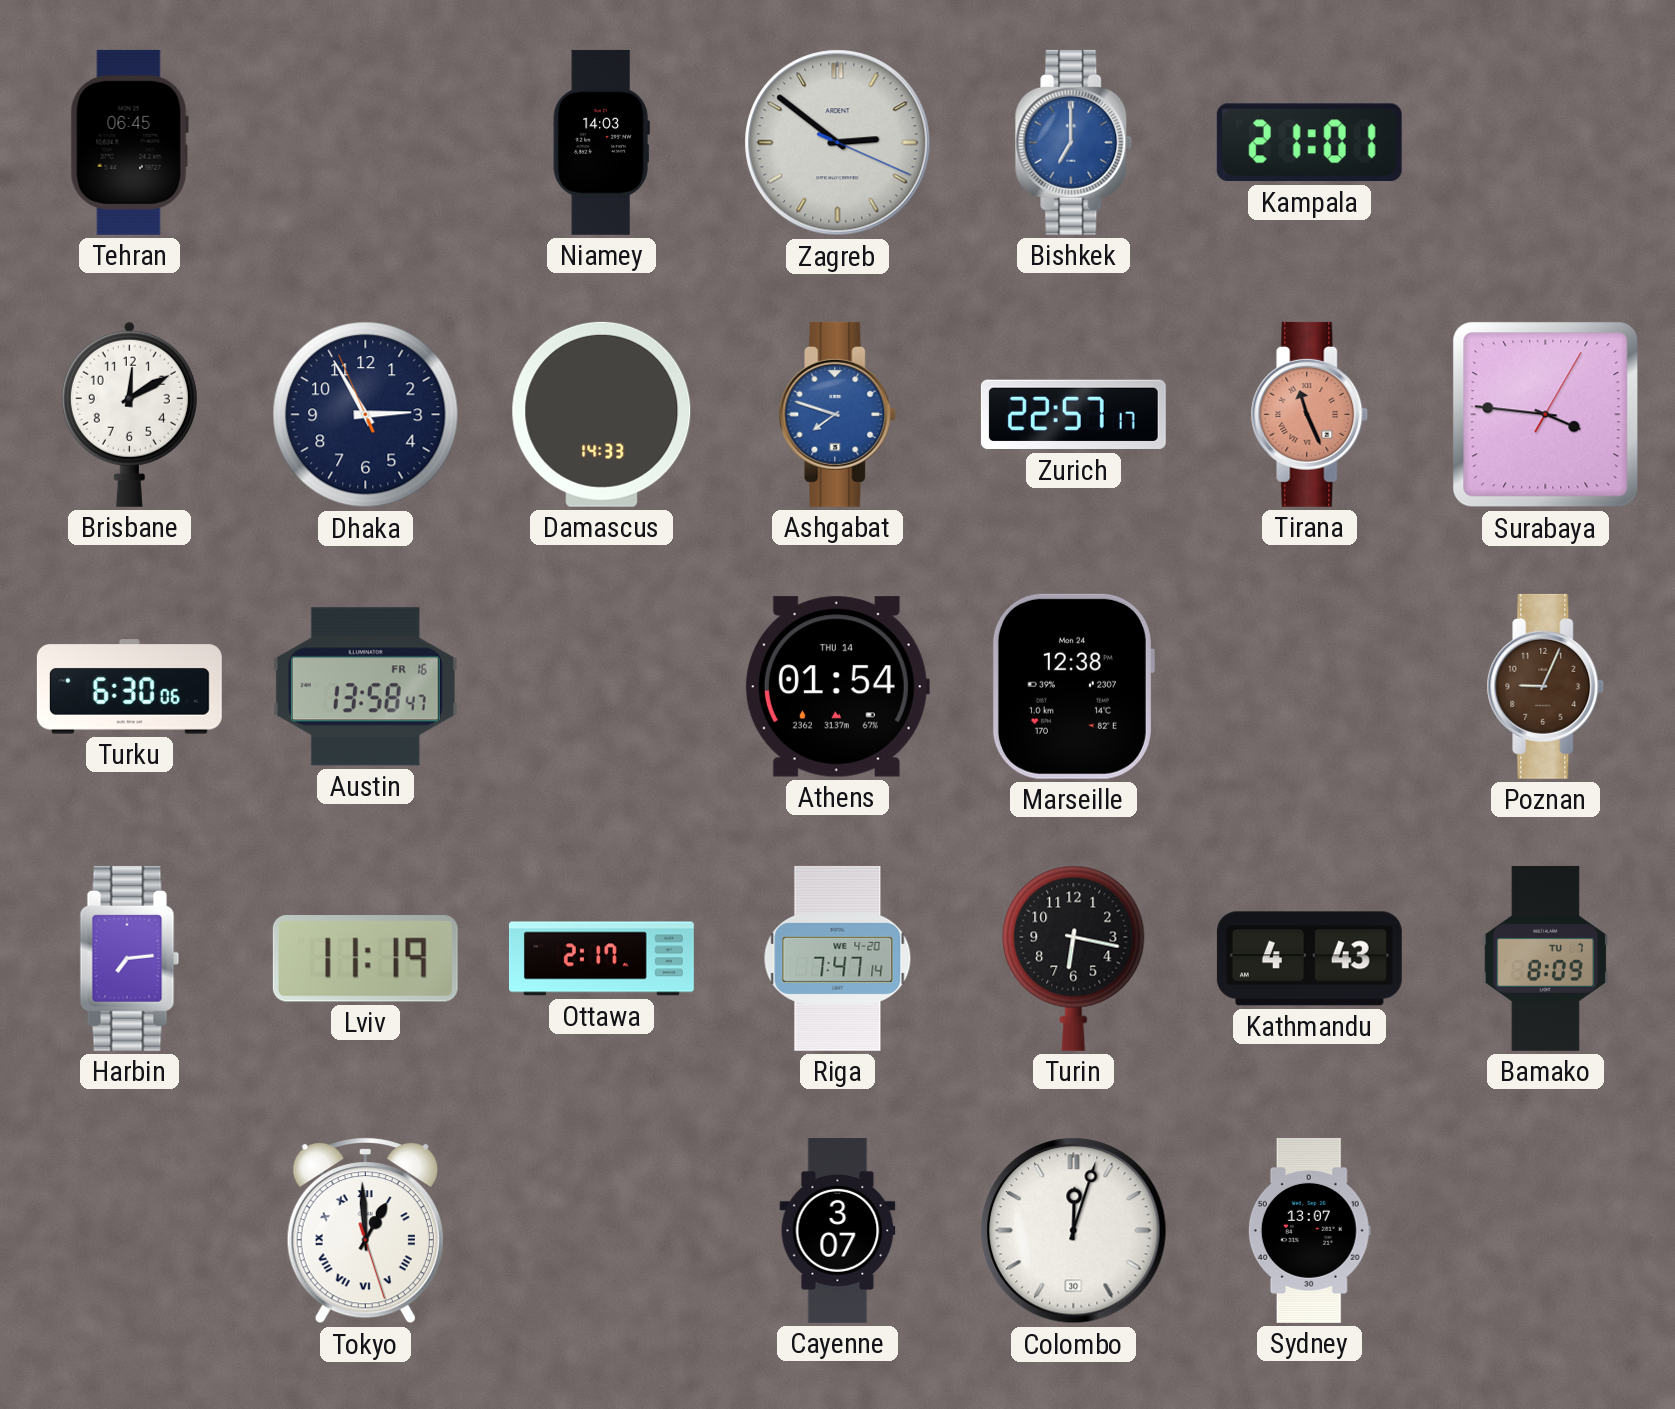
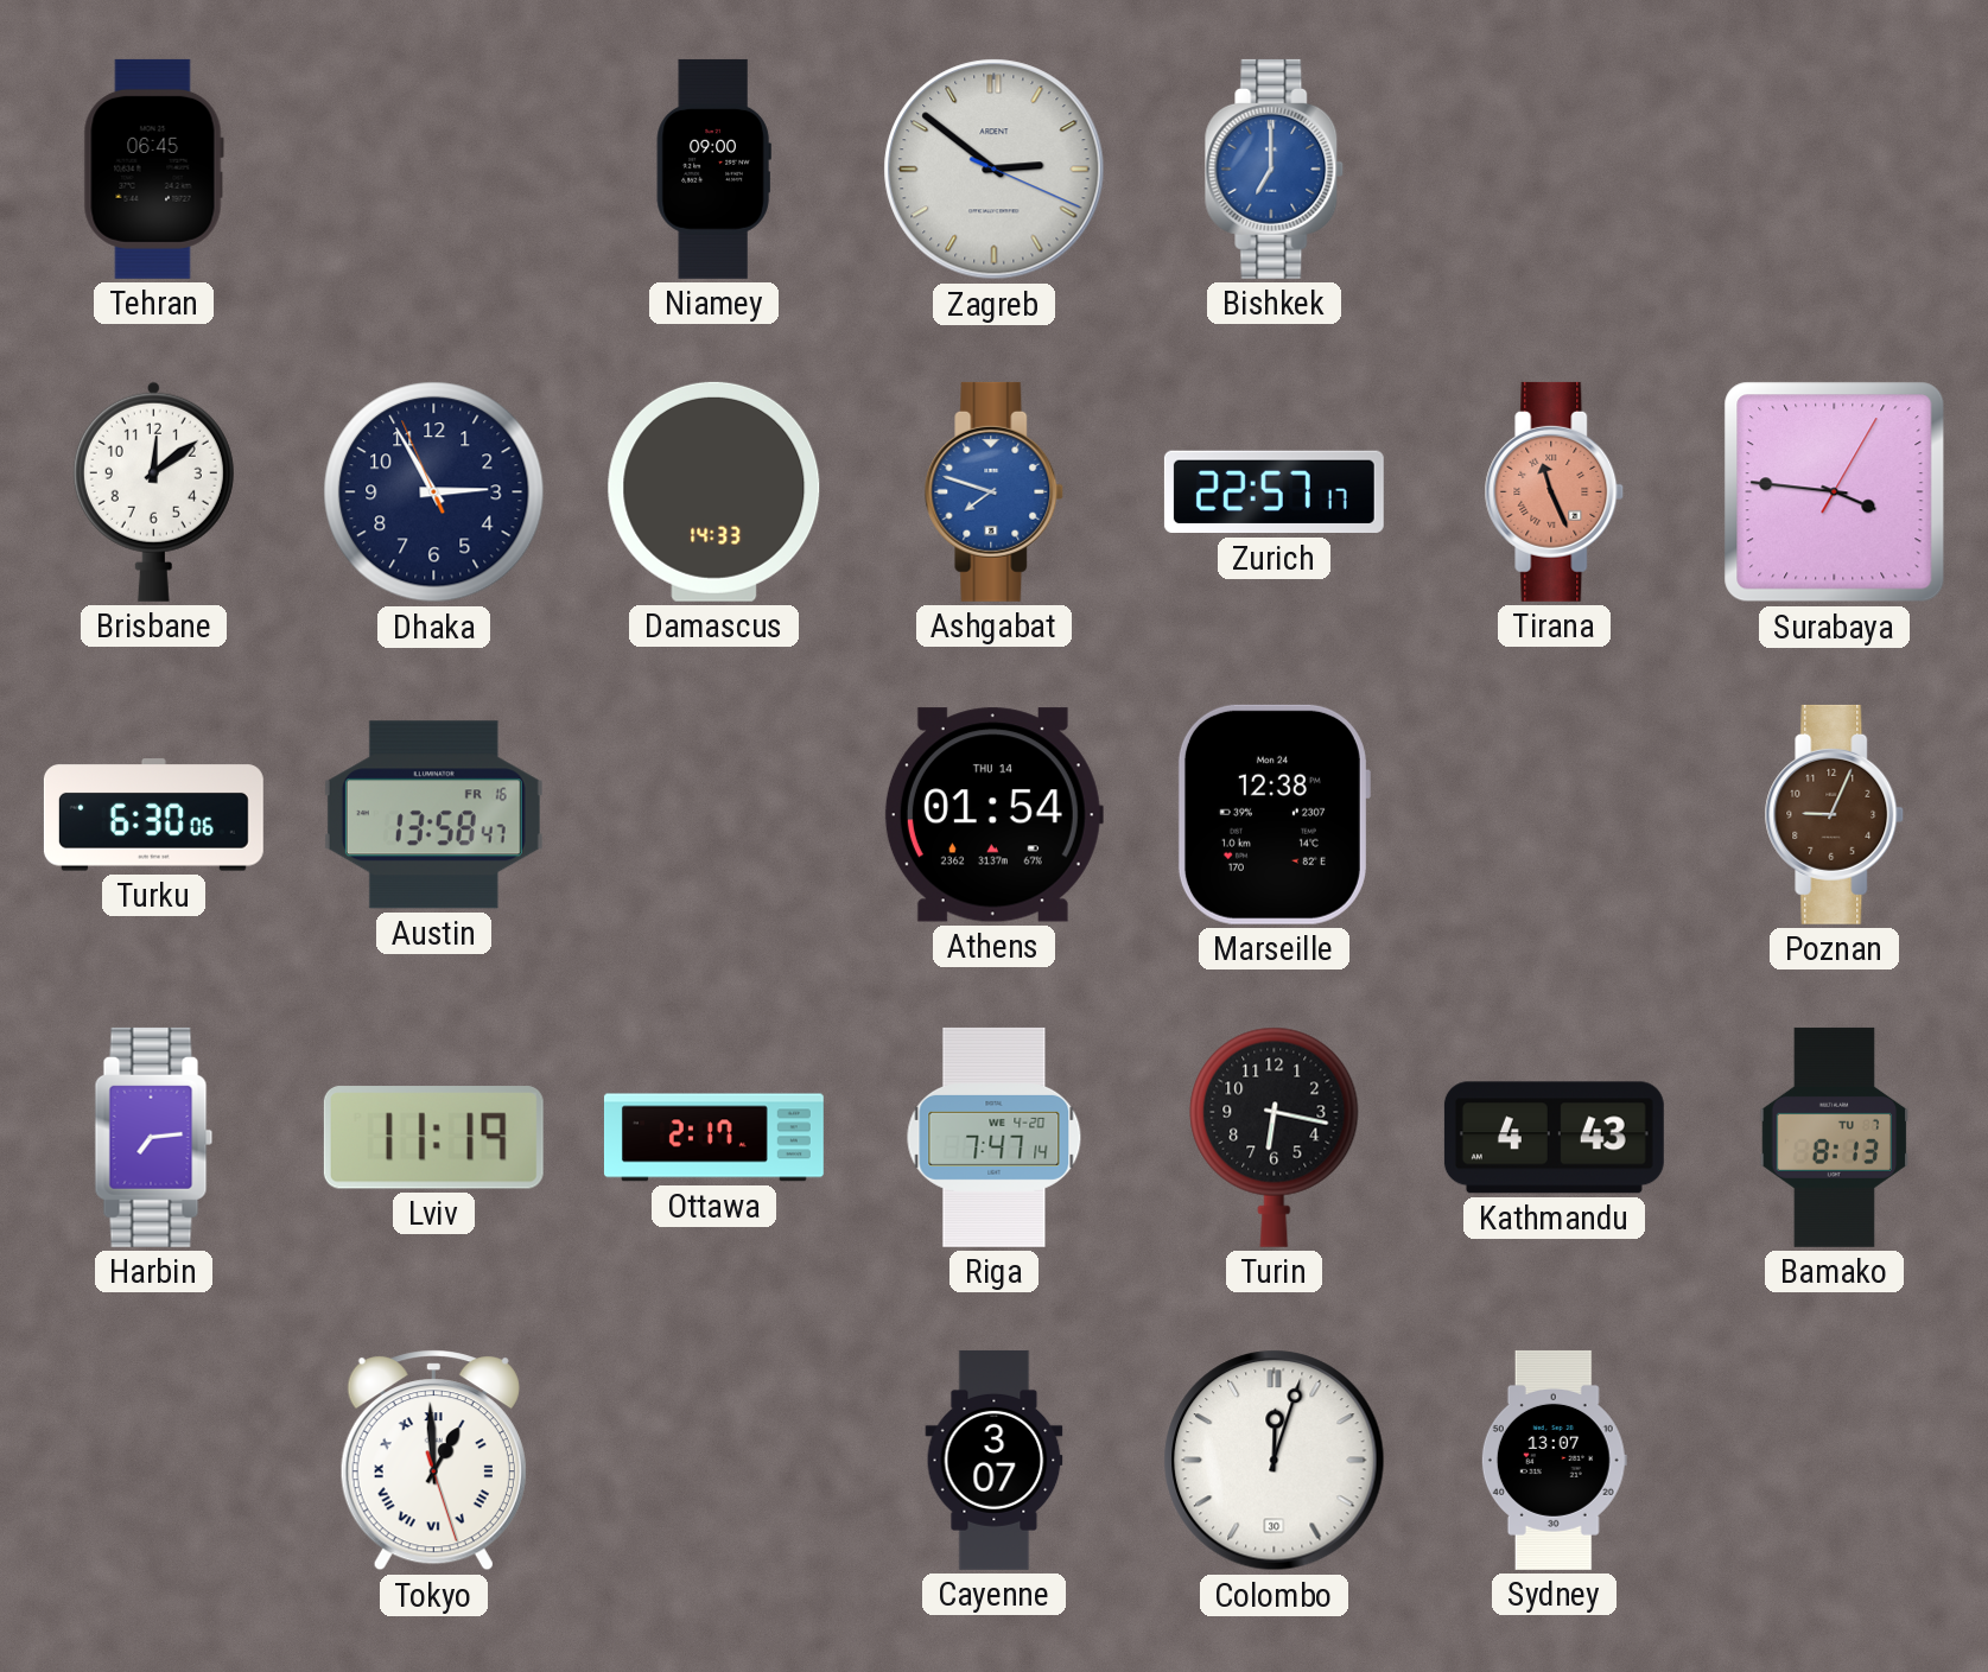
Niamey: 14:03 -> 09:00
Kampala: 21:01 -> none
Brisbane: 12:10 -> 12:09
Bamako: 8:09 -> 8:13
